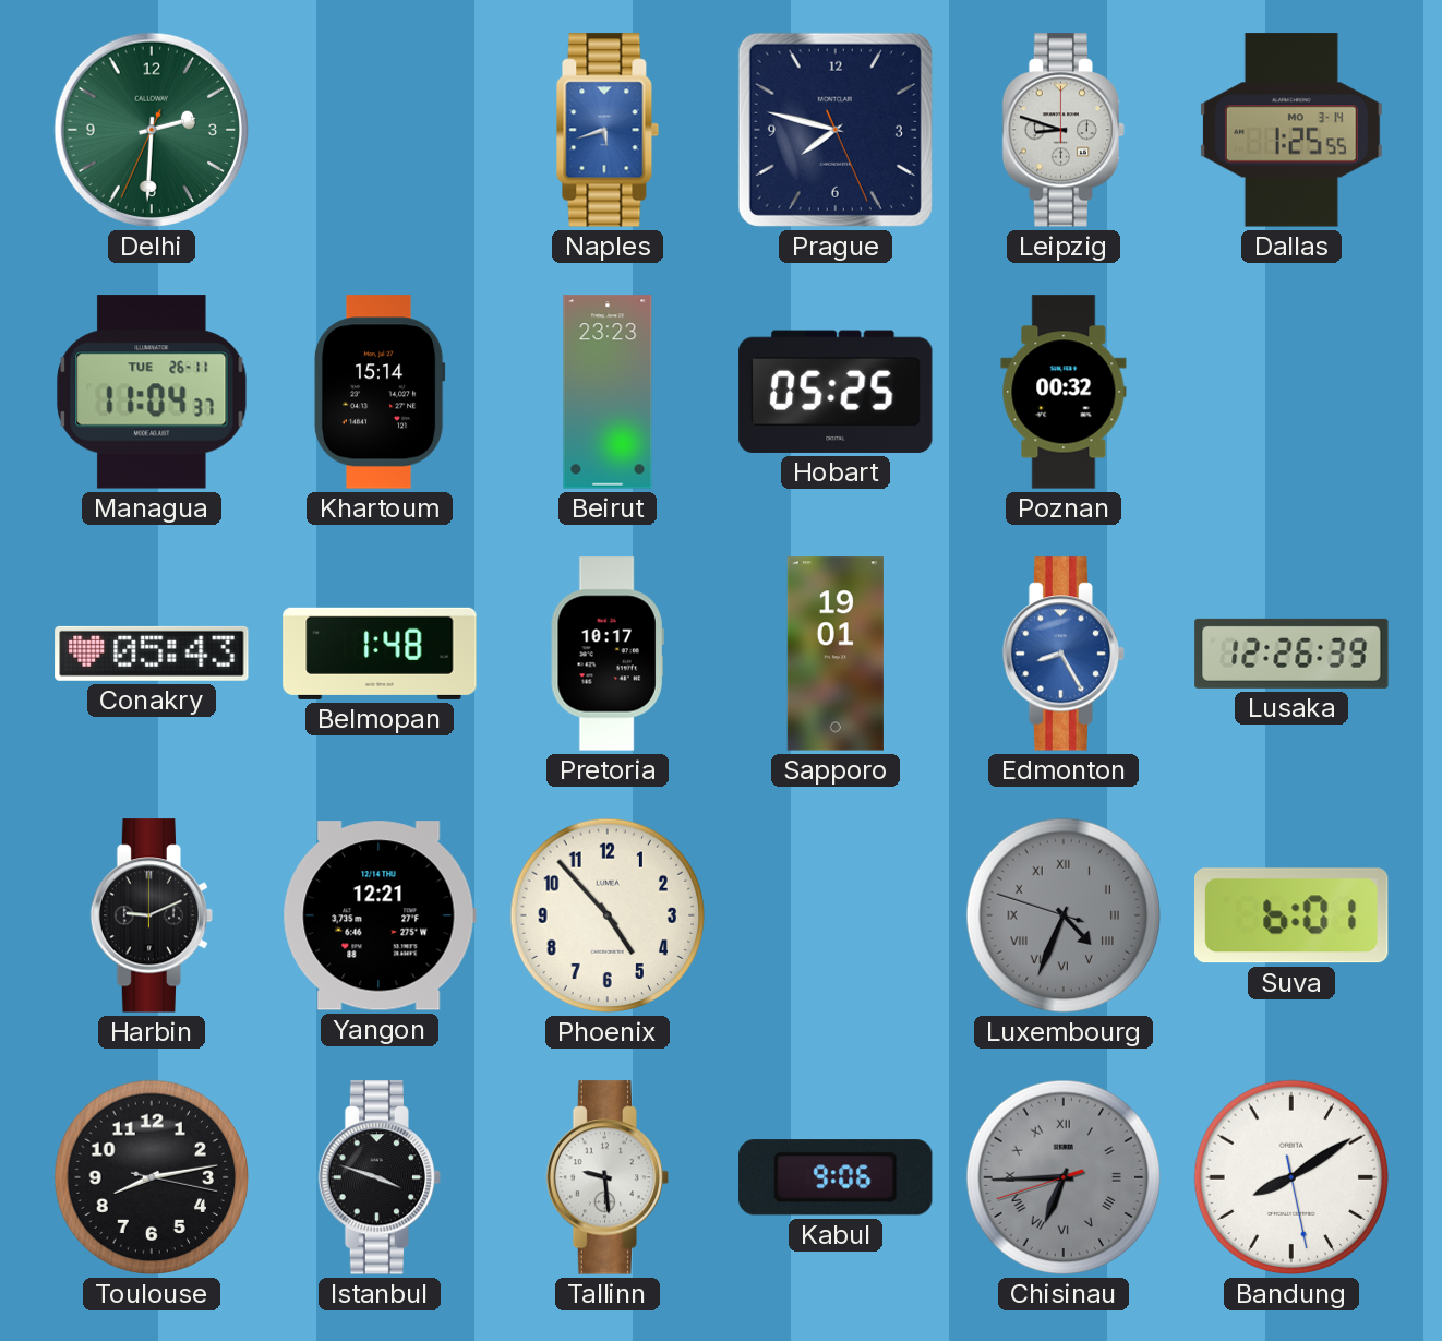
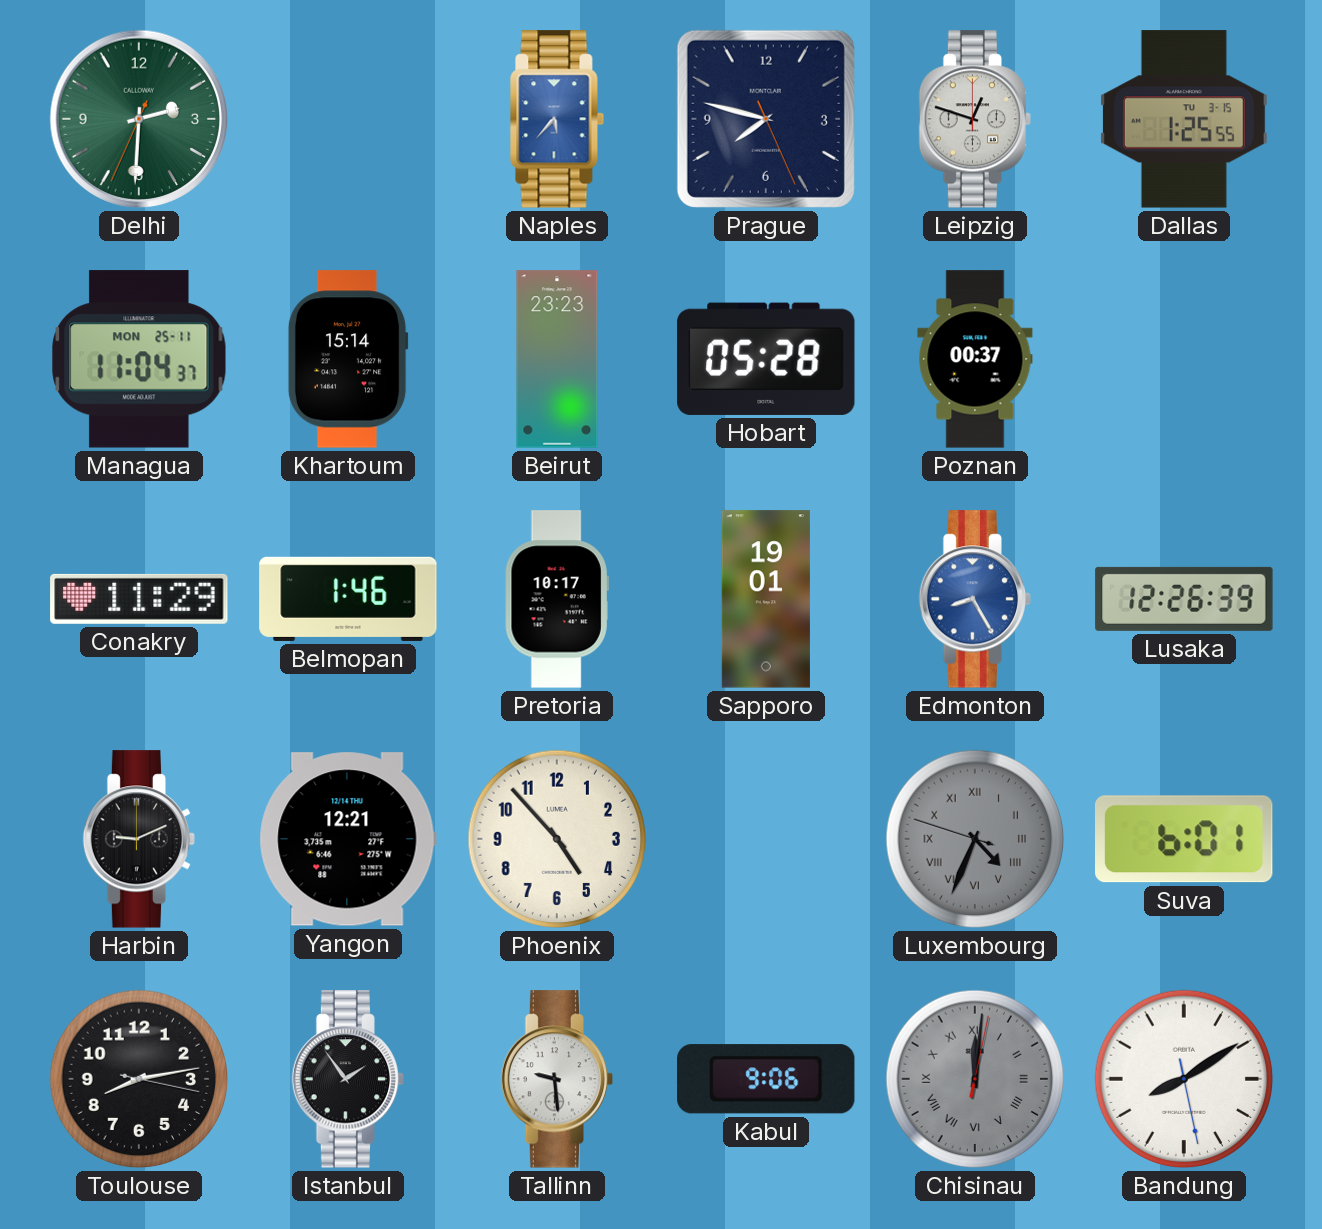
Naples: 5:42 -> 5:37
Leipzig: 8:48 -> 12:48
Dallas date: MO 3-14 -> TU 3-15
Managua date: TUE 26-11 -> MON 25-11
Hobart: 05:25 -> 05:28
Poznan: 00:32 -> 00:37
Conakry: 05:43 -> 11:29
Belmopan: 1:48 -> 1:46
Istanbul: 3:48 -> 1:54
Chisinau: 6:44 -> 12:01
